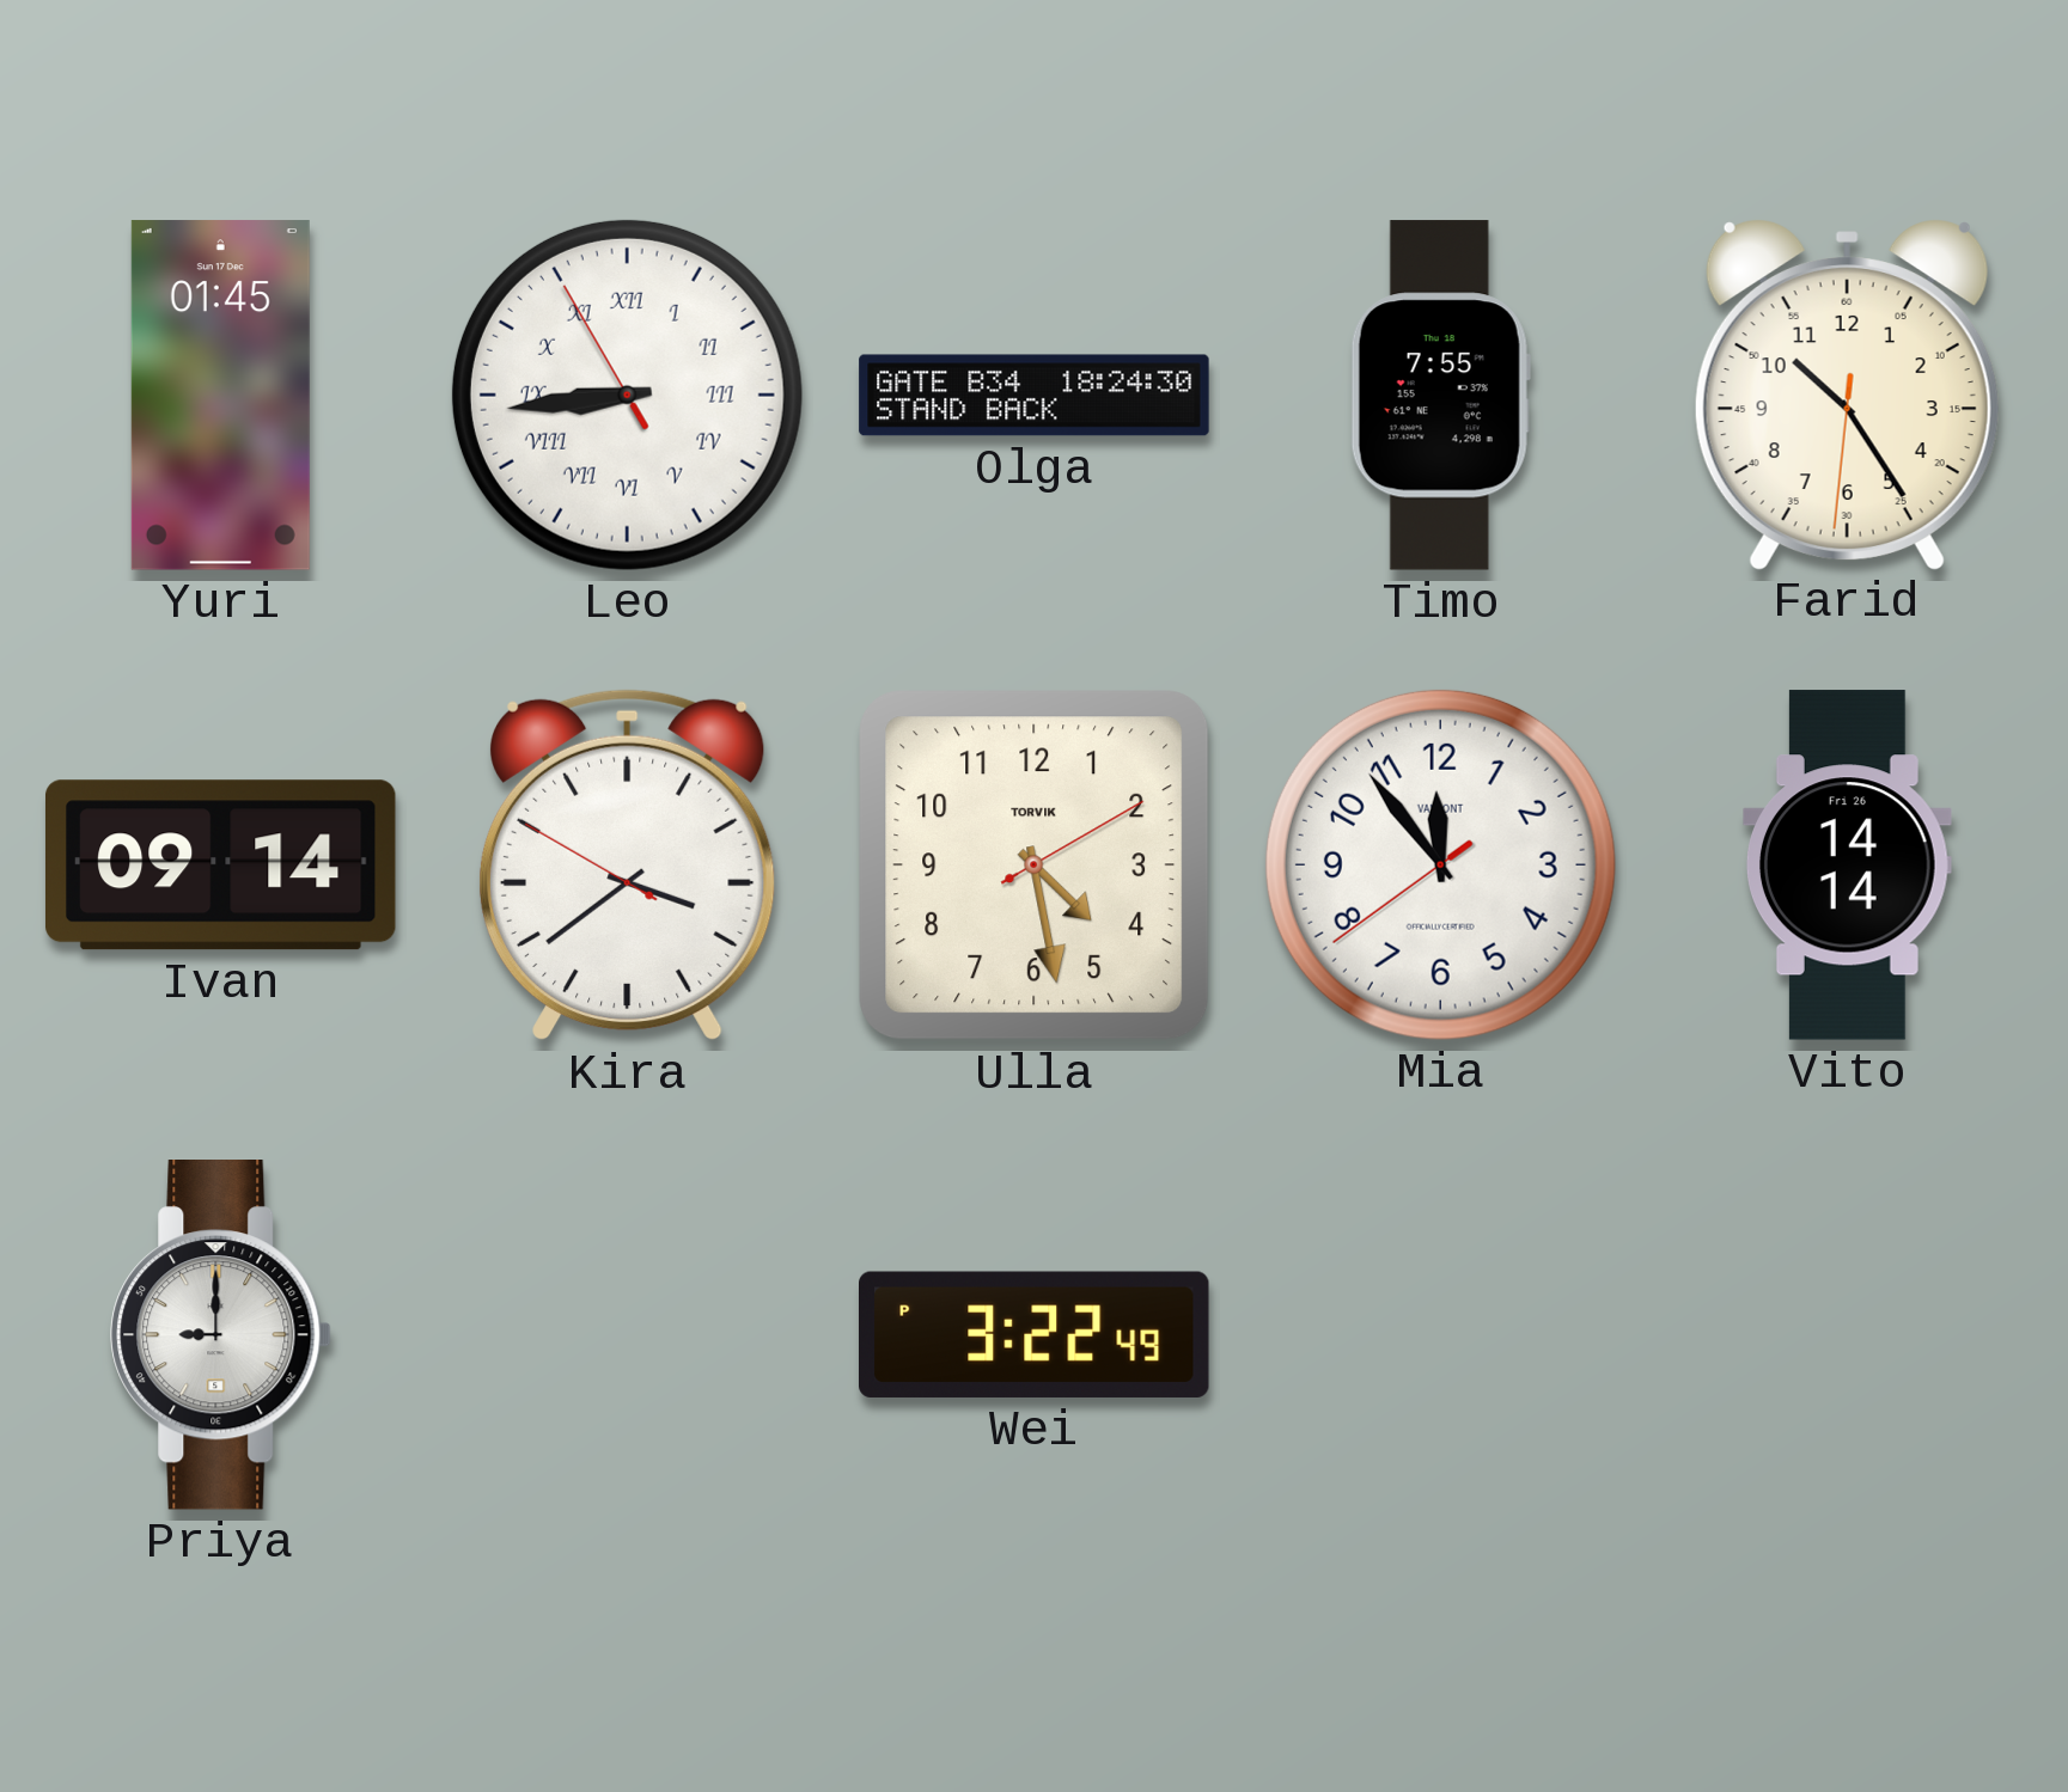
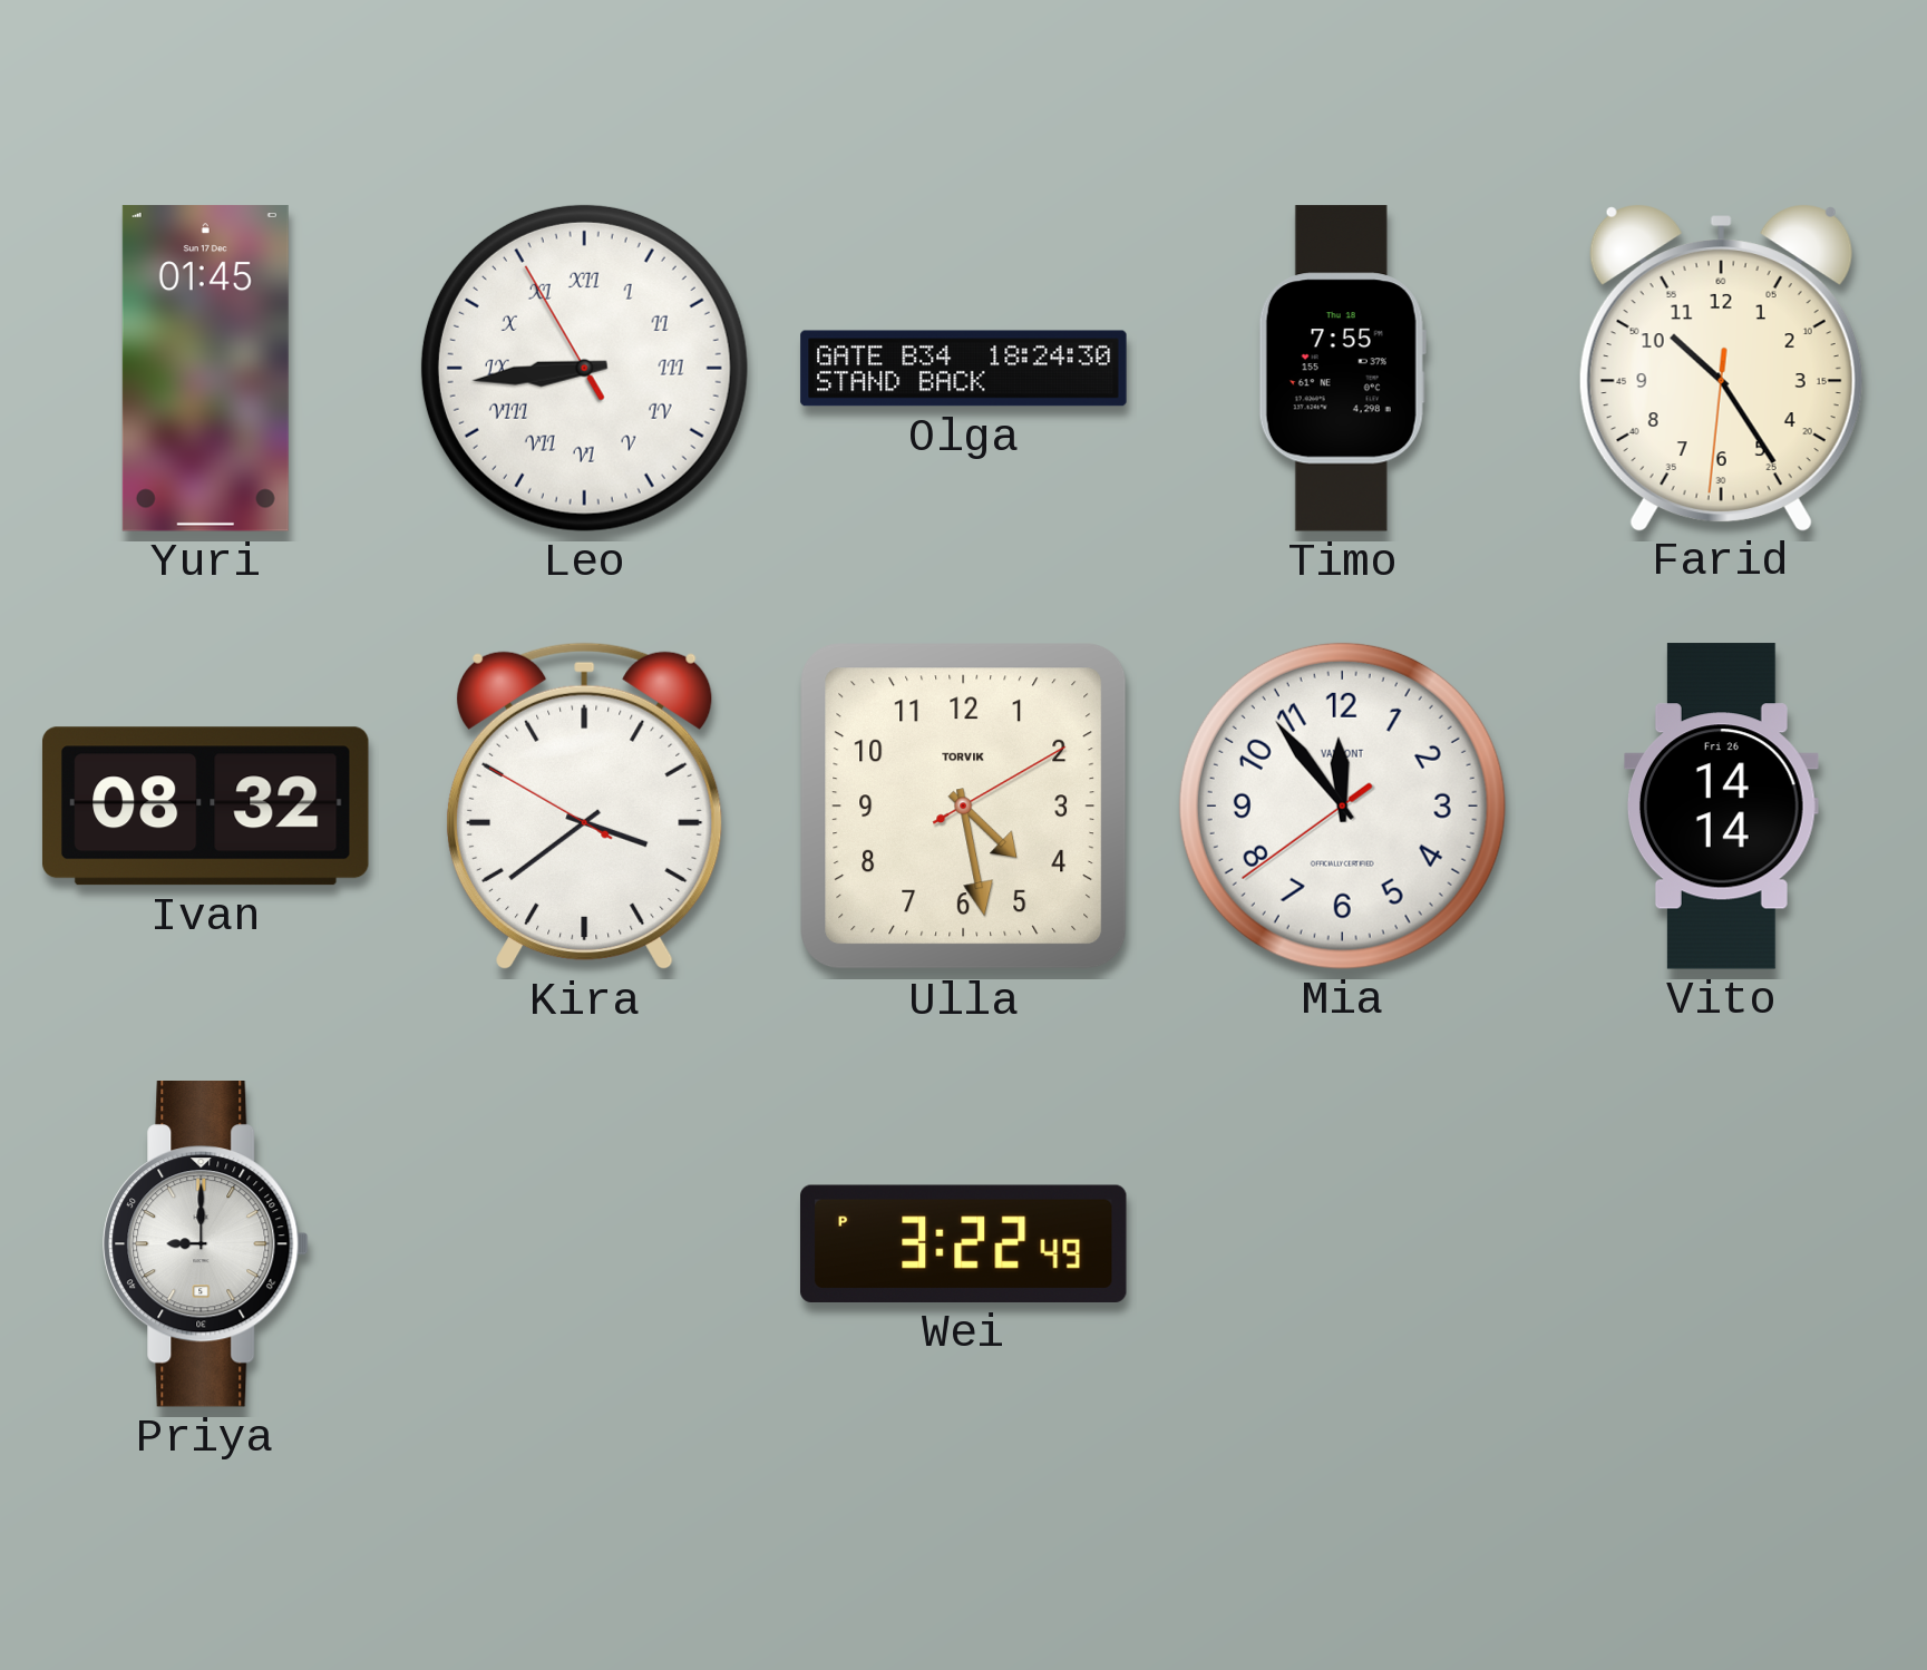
Ivan: 09:14 -> 08:32
